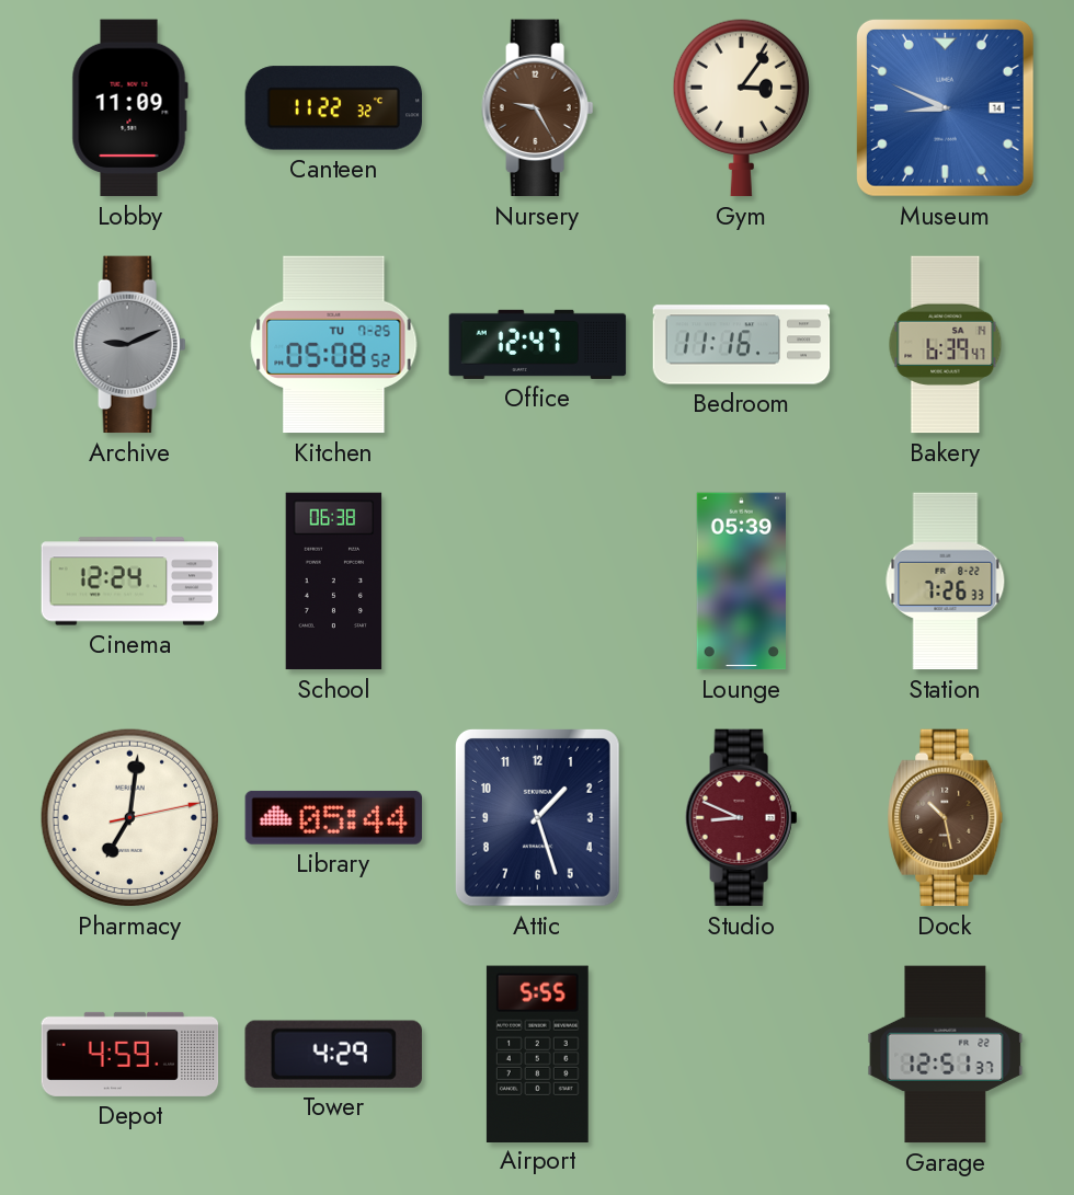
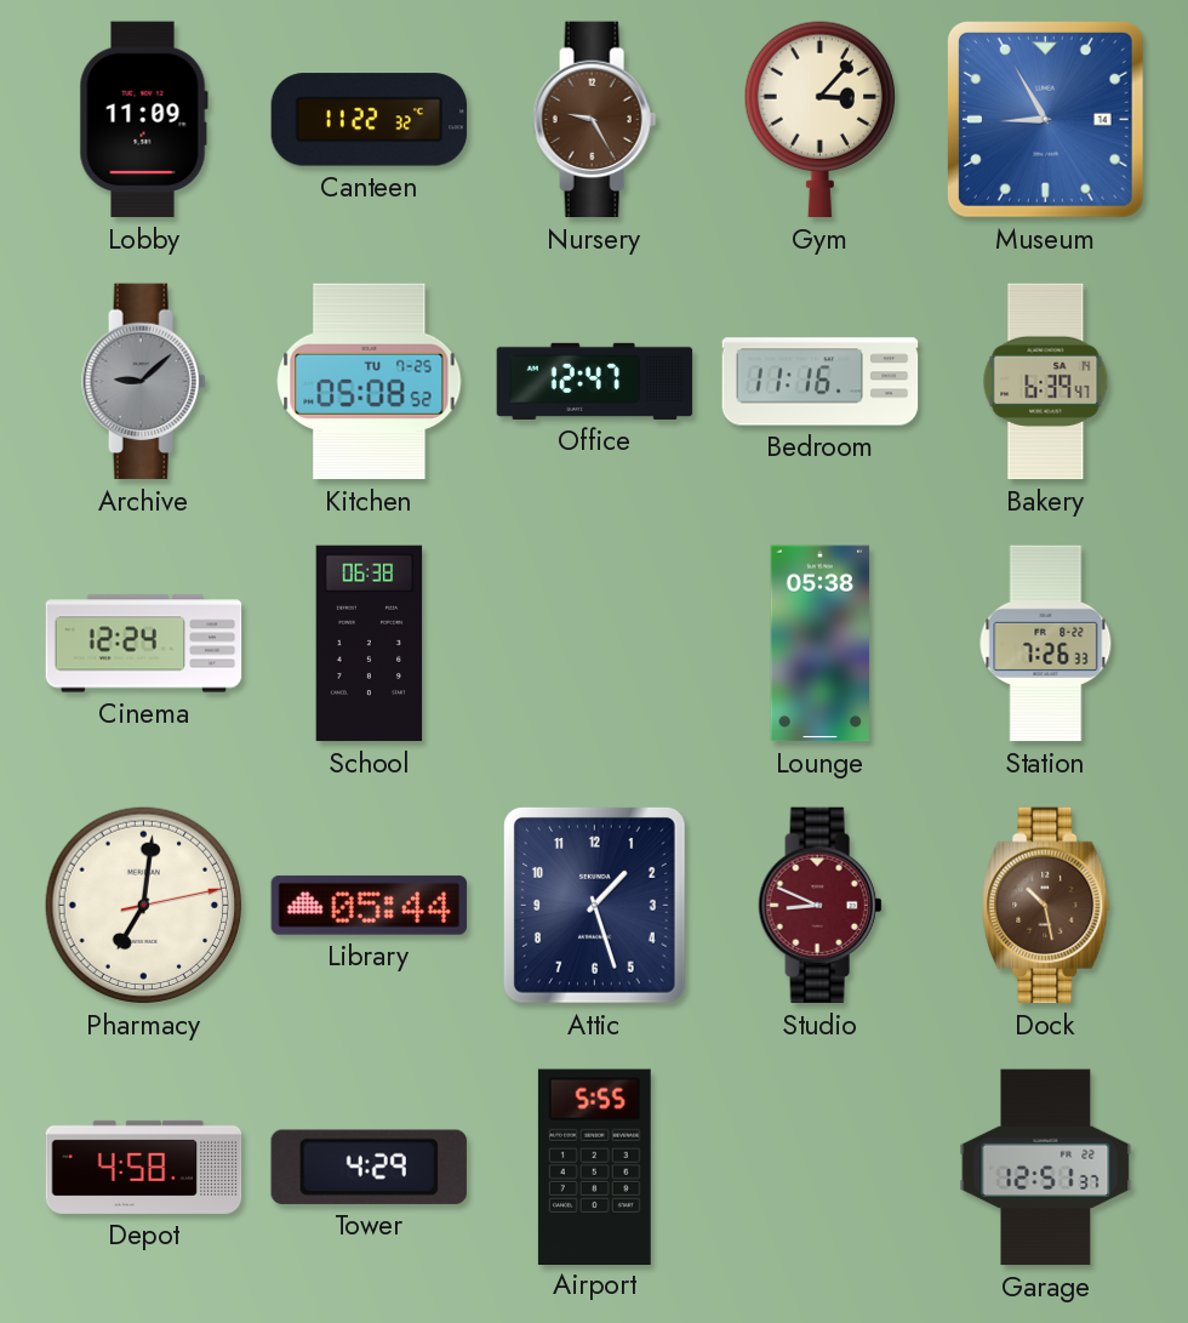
Gym: 3:06 -> 3:07
Museum: 8:49 -> 8:55
Archive: 9:11 -> 9:08
Lounge: 05:39 -> 05:38
Depot: 4:59 -> 4:58
